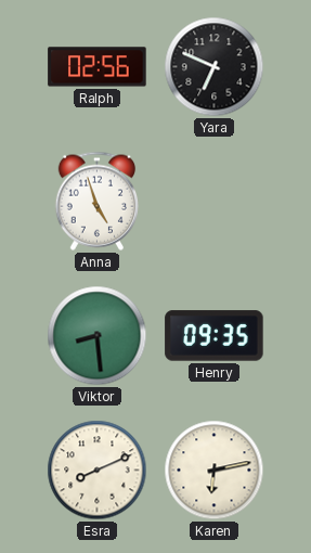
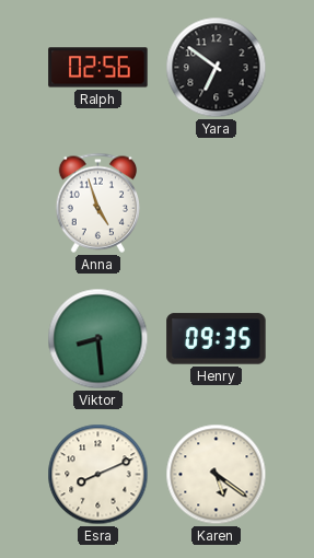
Yara: 6:49 -> 6:51
Karen: 6:13 -> 5:21
